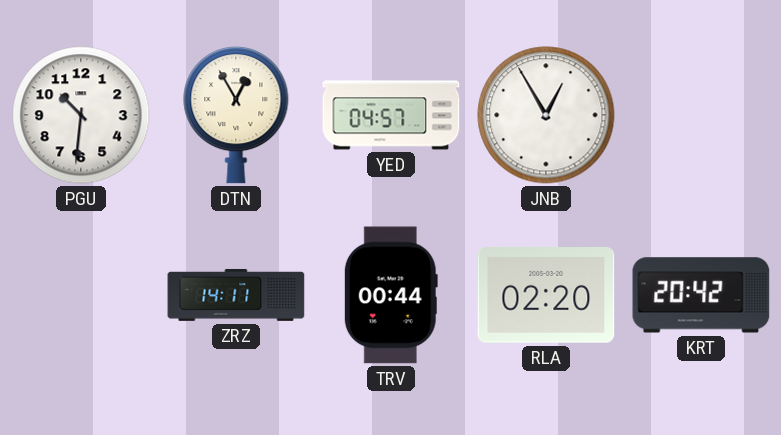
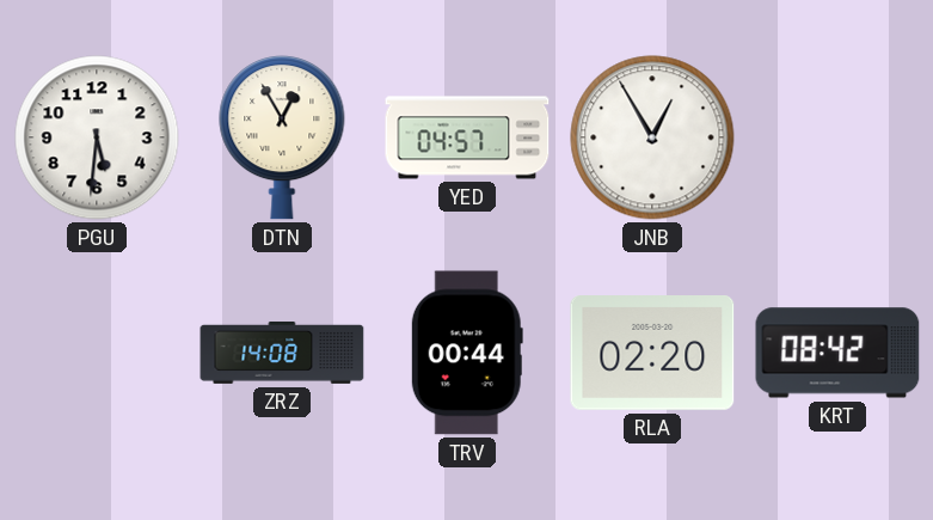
PGU: 10:31 -> 5:31
ZRZ: 14:11 -> 14:08
KRT: 20:42 -> 08:42
